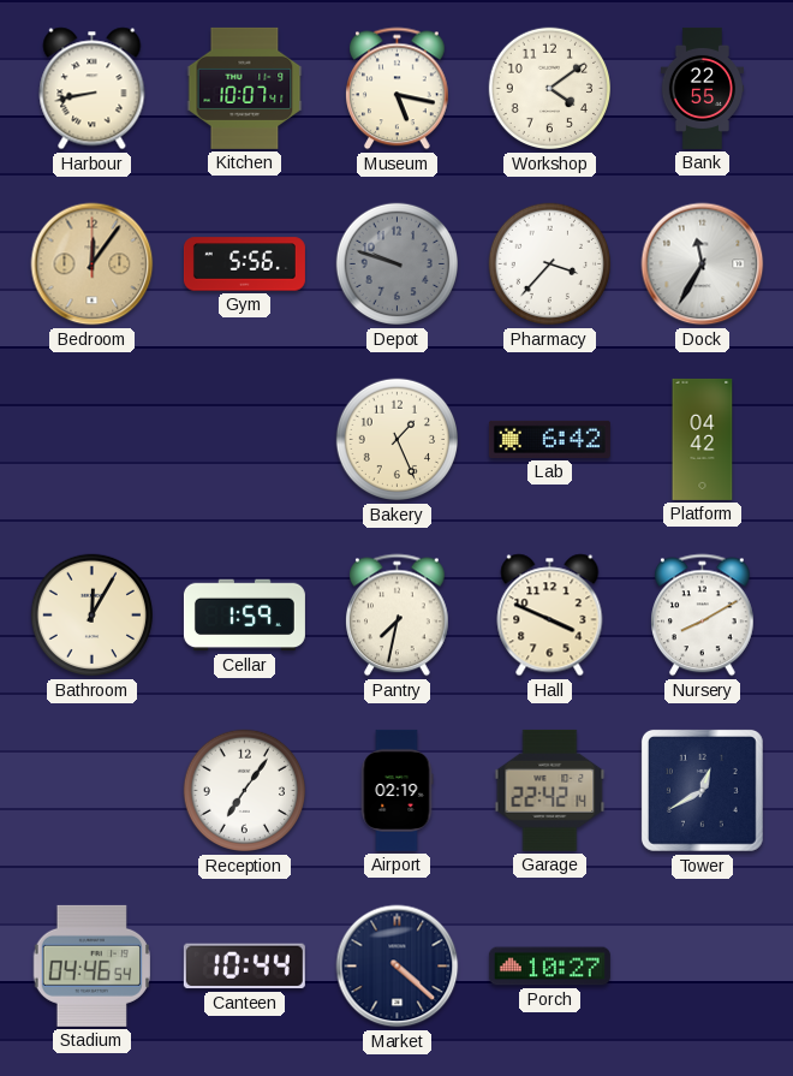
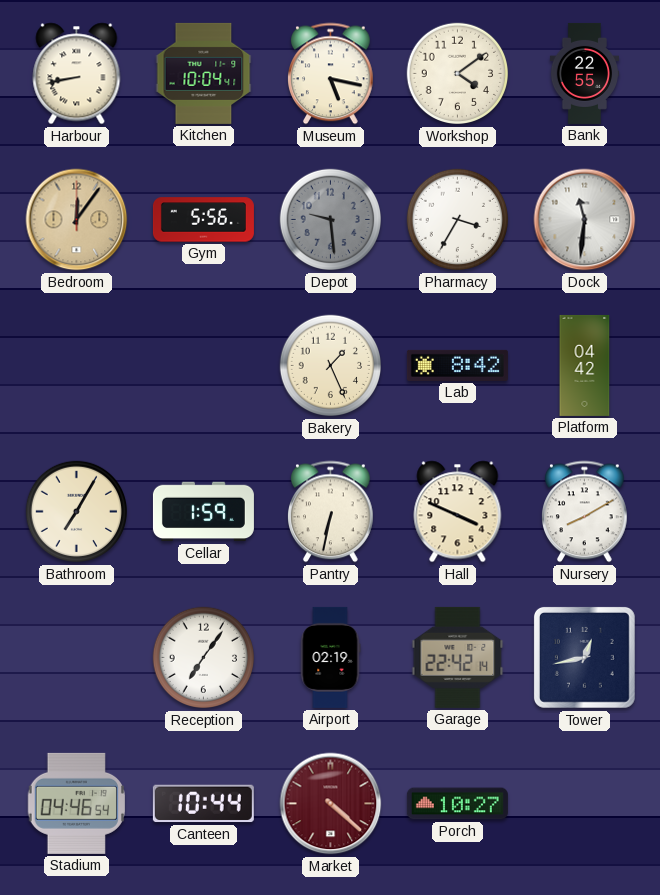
Kitchen: 10:07 -> 10:04
Depot: 9:48 -> 9:29
Pharmacy: 3:37 -> 3:35
Dock: 11:35 -> 11:31
Lab: 6:42 -> 8:42
Bathroom: 12:05 -> 7:05
Pantry: 7:32 -> 6:32
Tower: 12:40 -> 12:43
Market dial: navy -> burgundy
